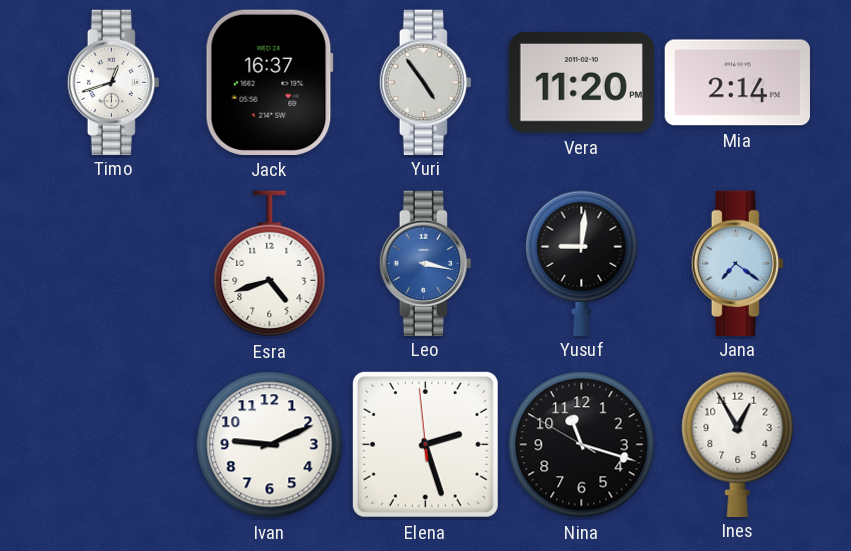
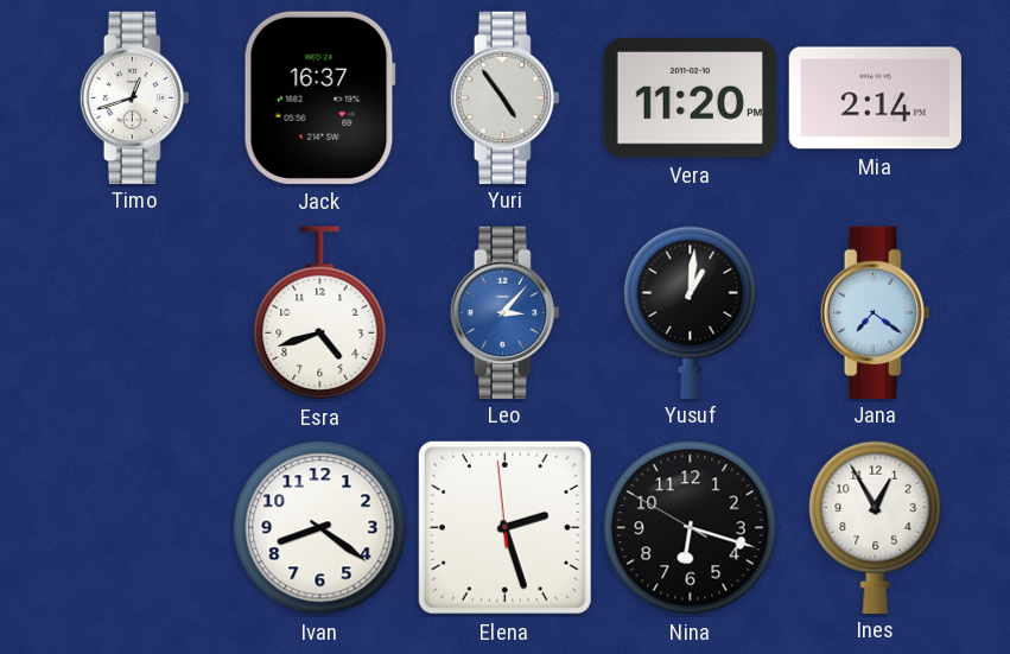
Leo: 3:17 -> 3:07
Yusuf: 9:01 -> 1:01
Ivan: 9:11 -> 8:21
Nina: 11:17 -> 6:17
